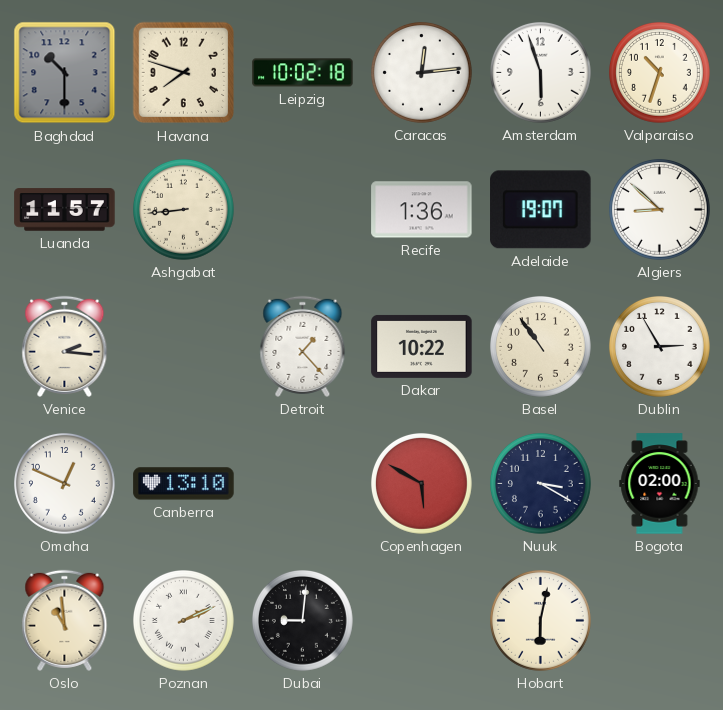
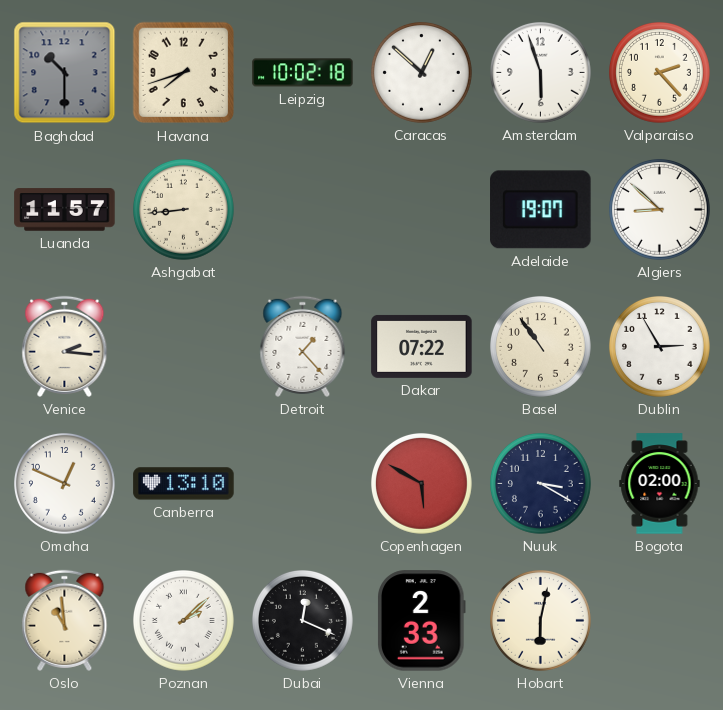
Havana: 7:48 -> 7:42
Caracas: 12:14 -> 12:52
Valparaiso: 10:33 -> 2:23
Recife: 1:36 -> none
Dakar: 10:22 -> 07:22
Poznan: 2:11 -> 2:08
Dubai: 9:01 -> 12:19
Vienna: none -> 2:33
